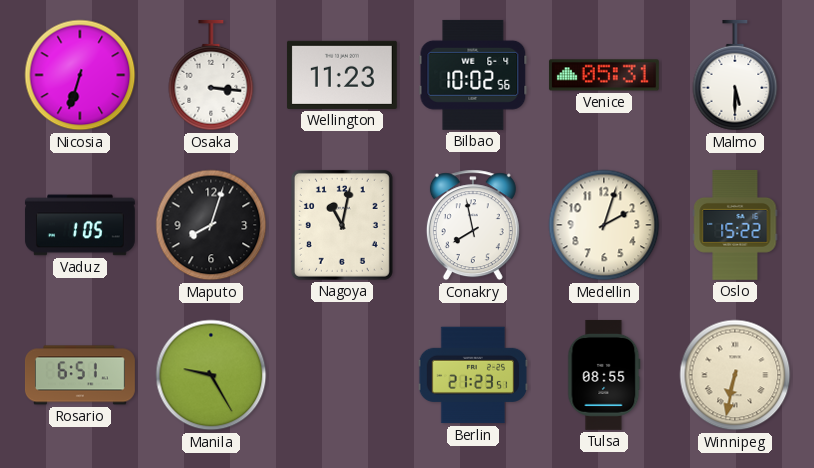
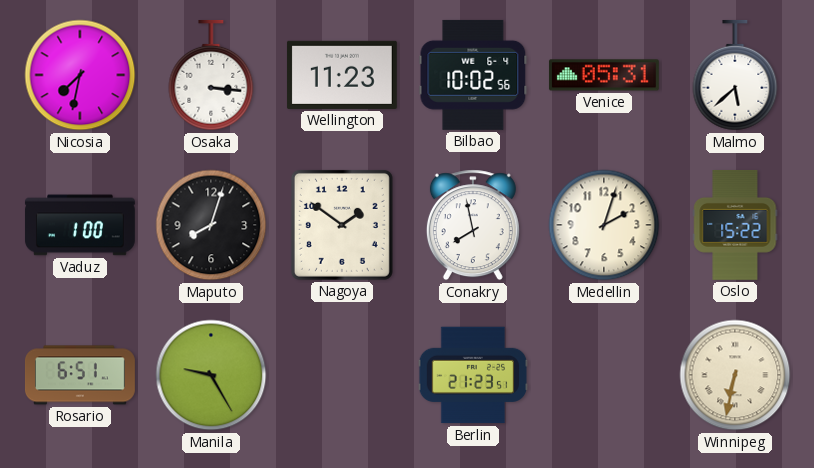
Nicosia: 6:33 -> 7:32
Malmo: 5:30 -> 5:38
Vaduz: 1:05 -> 1:00
Nagoya: 11:02 -> 1:51
Tulsa: 08:55 -> none
